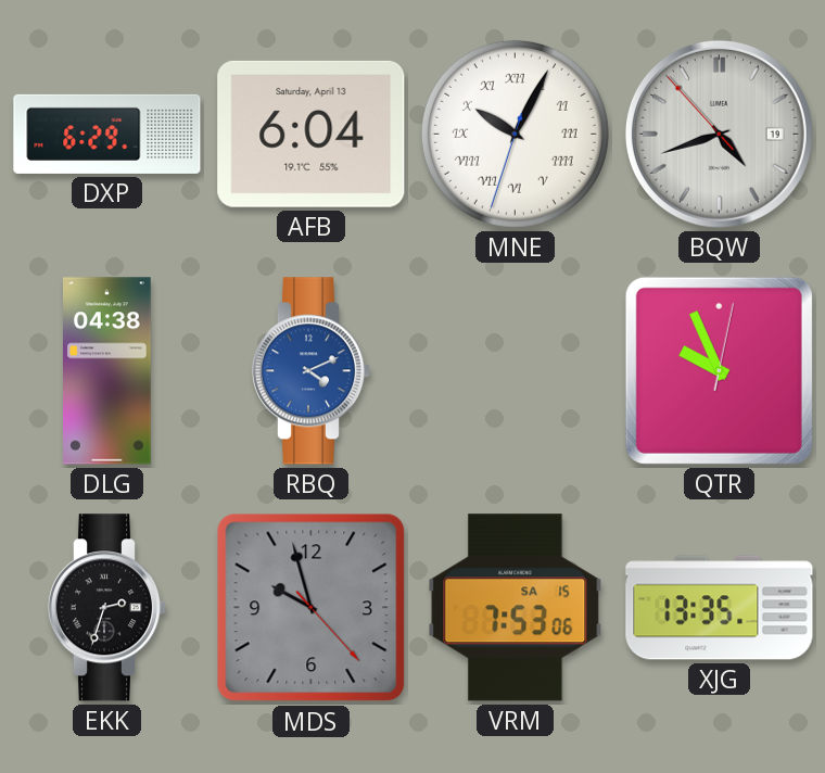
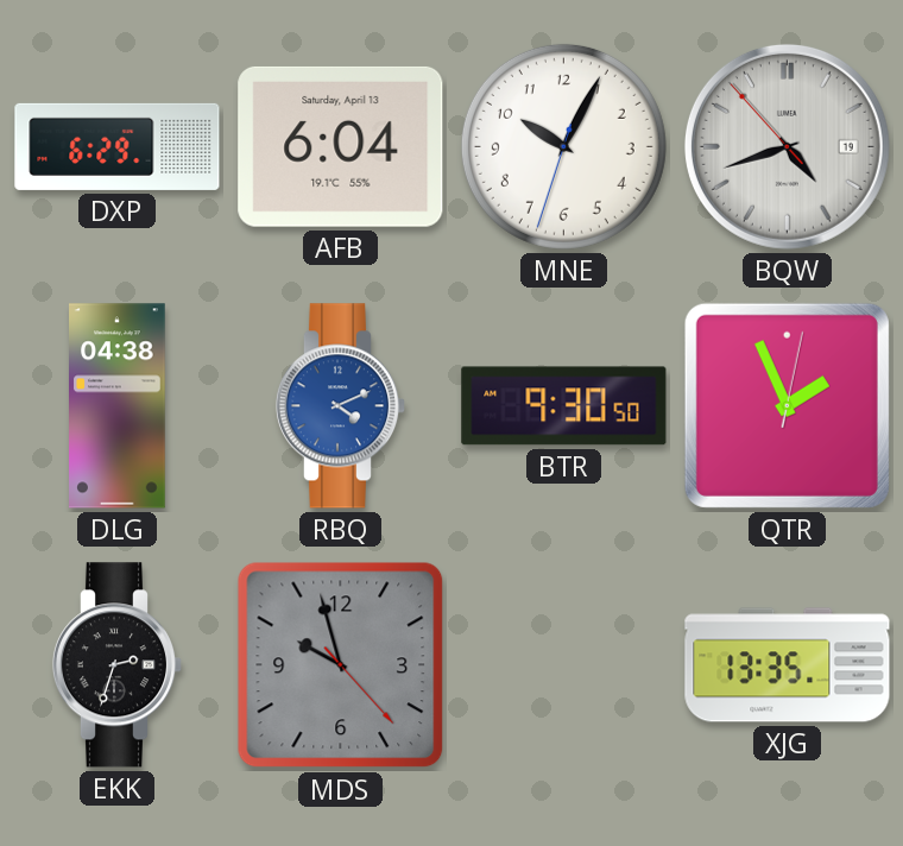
MNE numerals: Roman -> Arabic
BTR: none -> 9:30
QTR: 9:56 -> 1:56
VRM: 7:53 -> none
